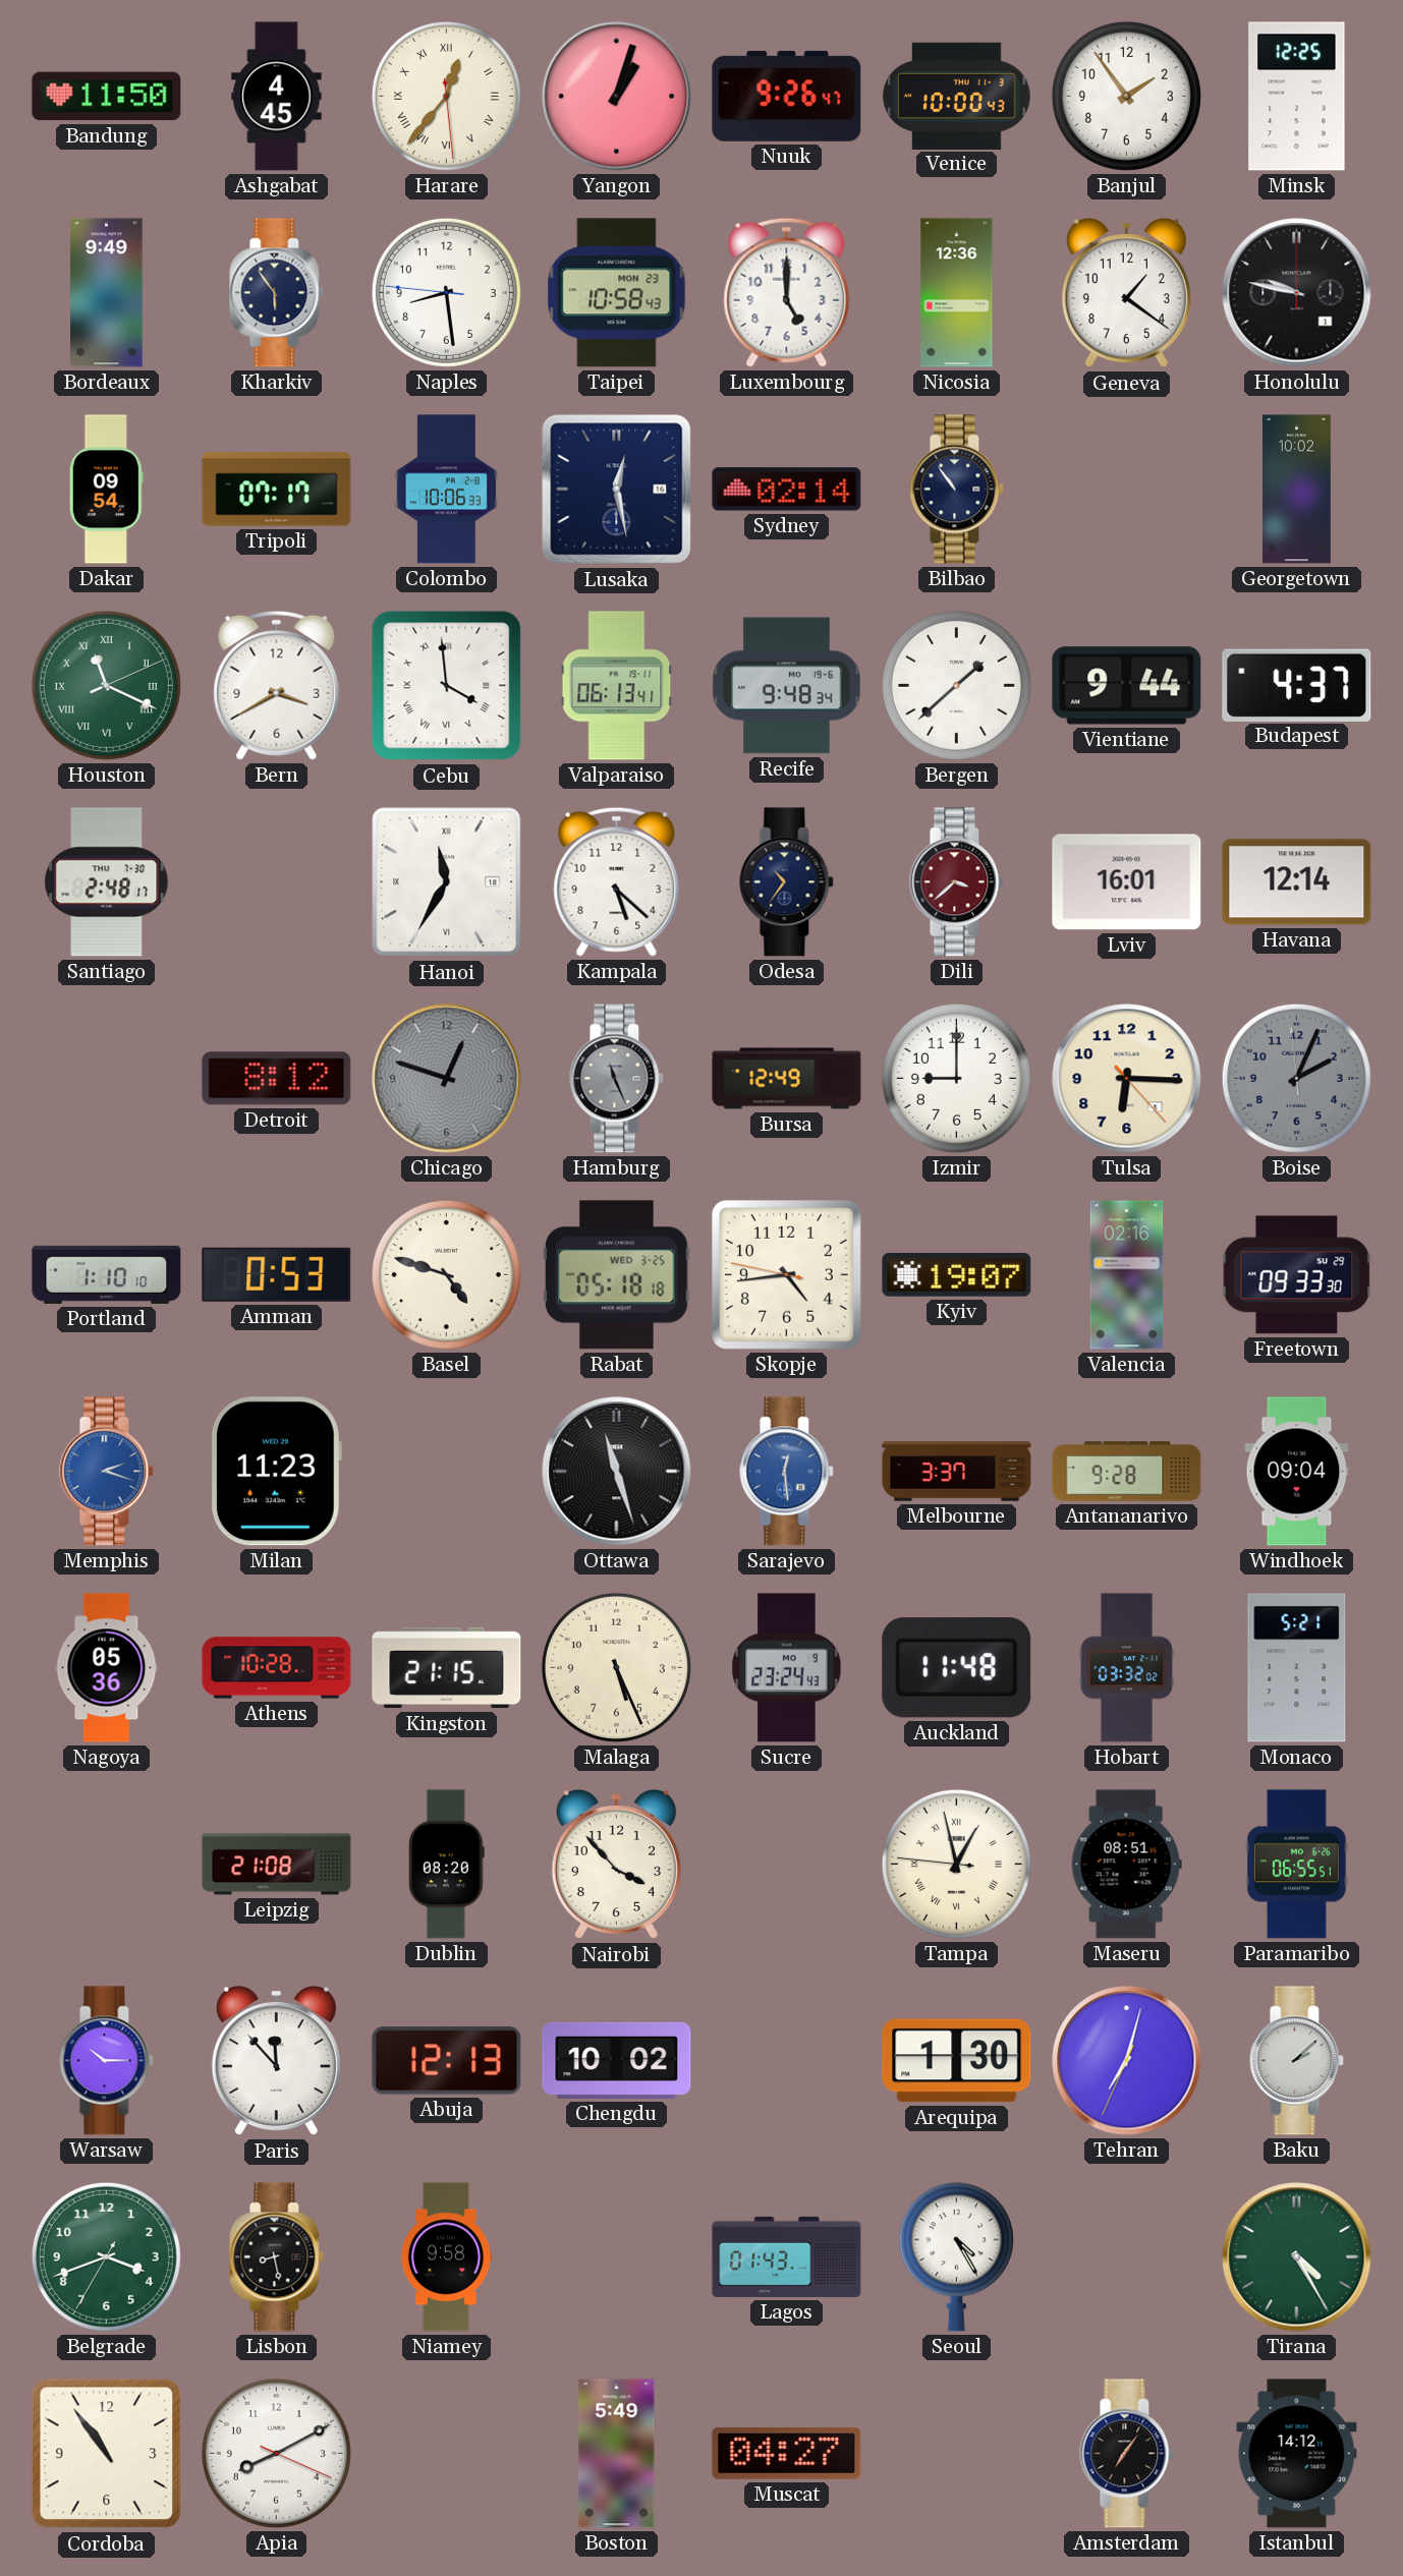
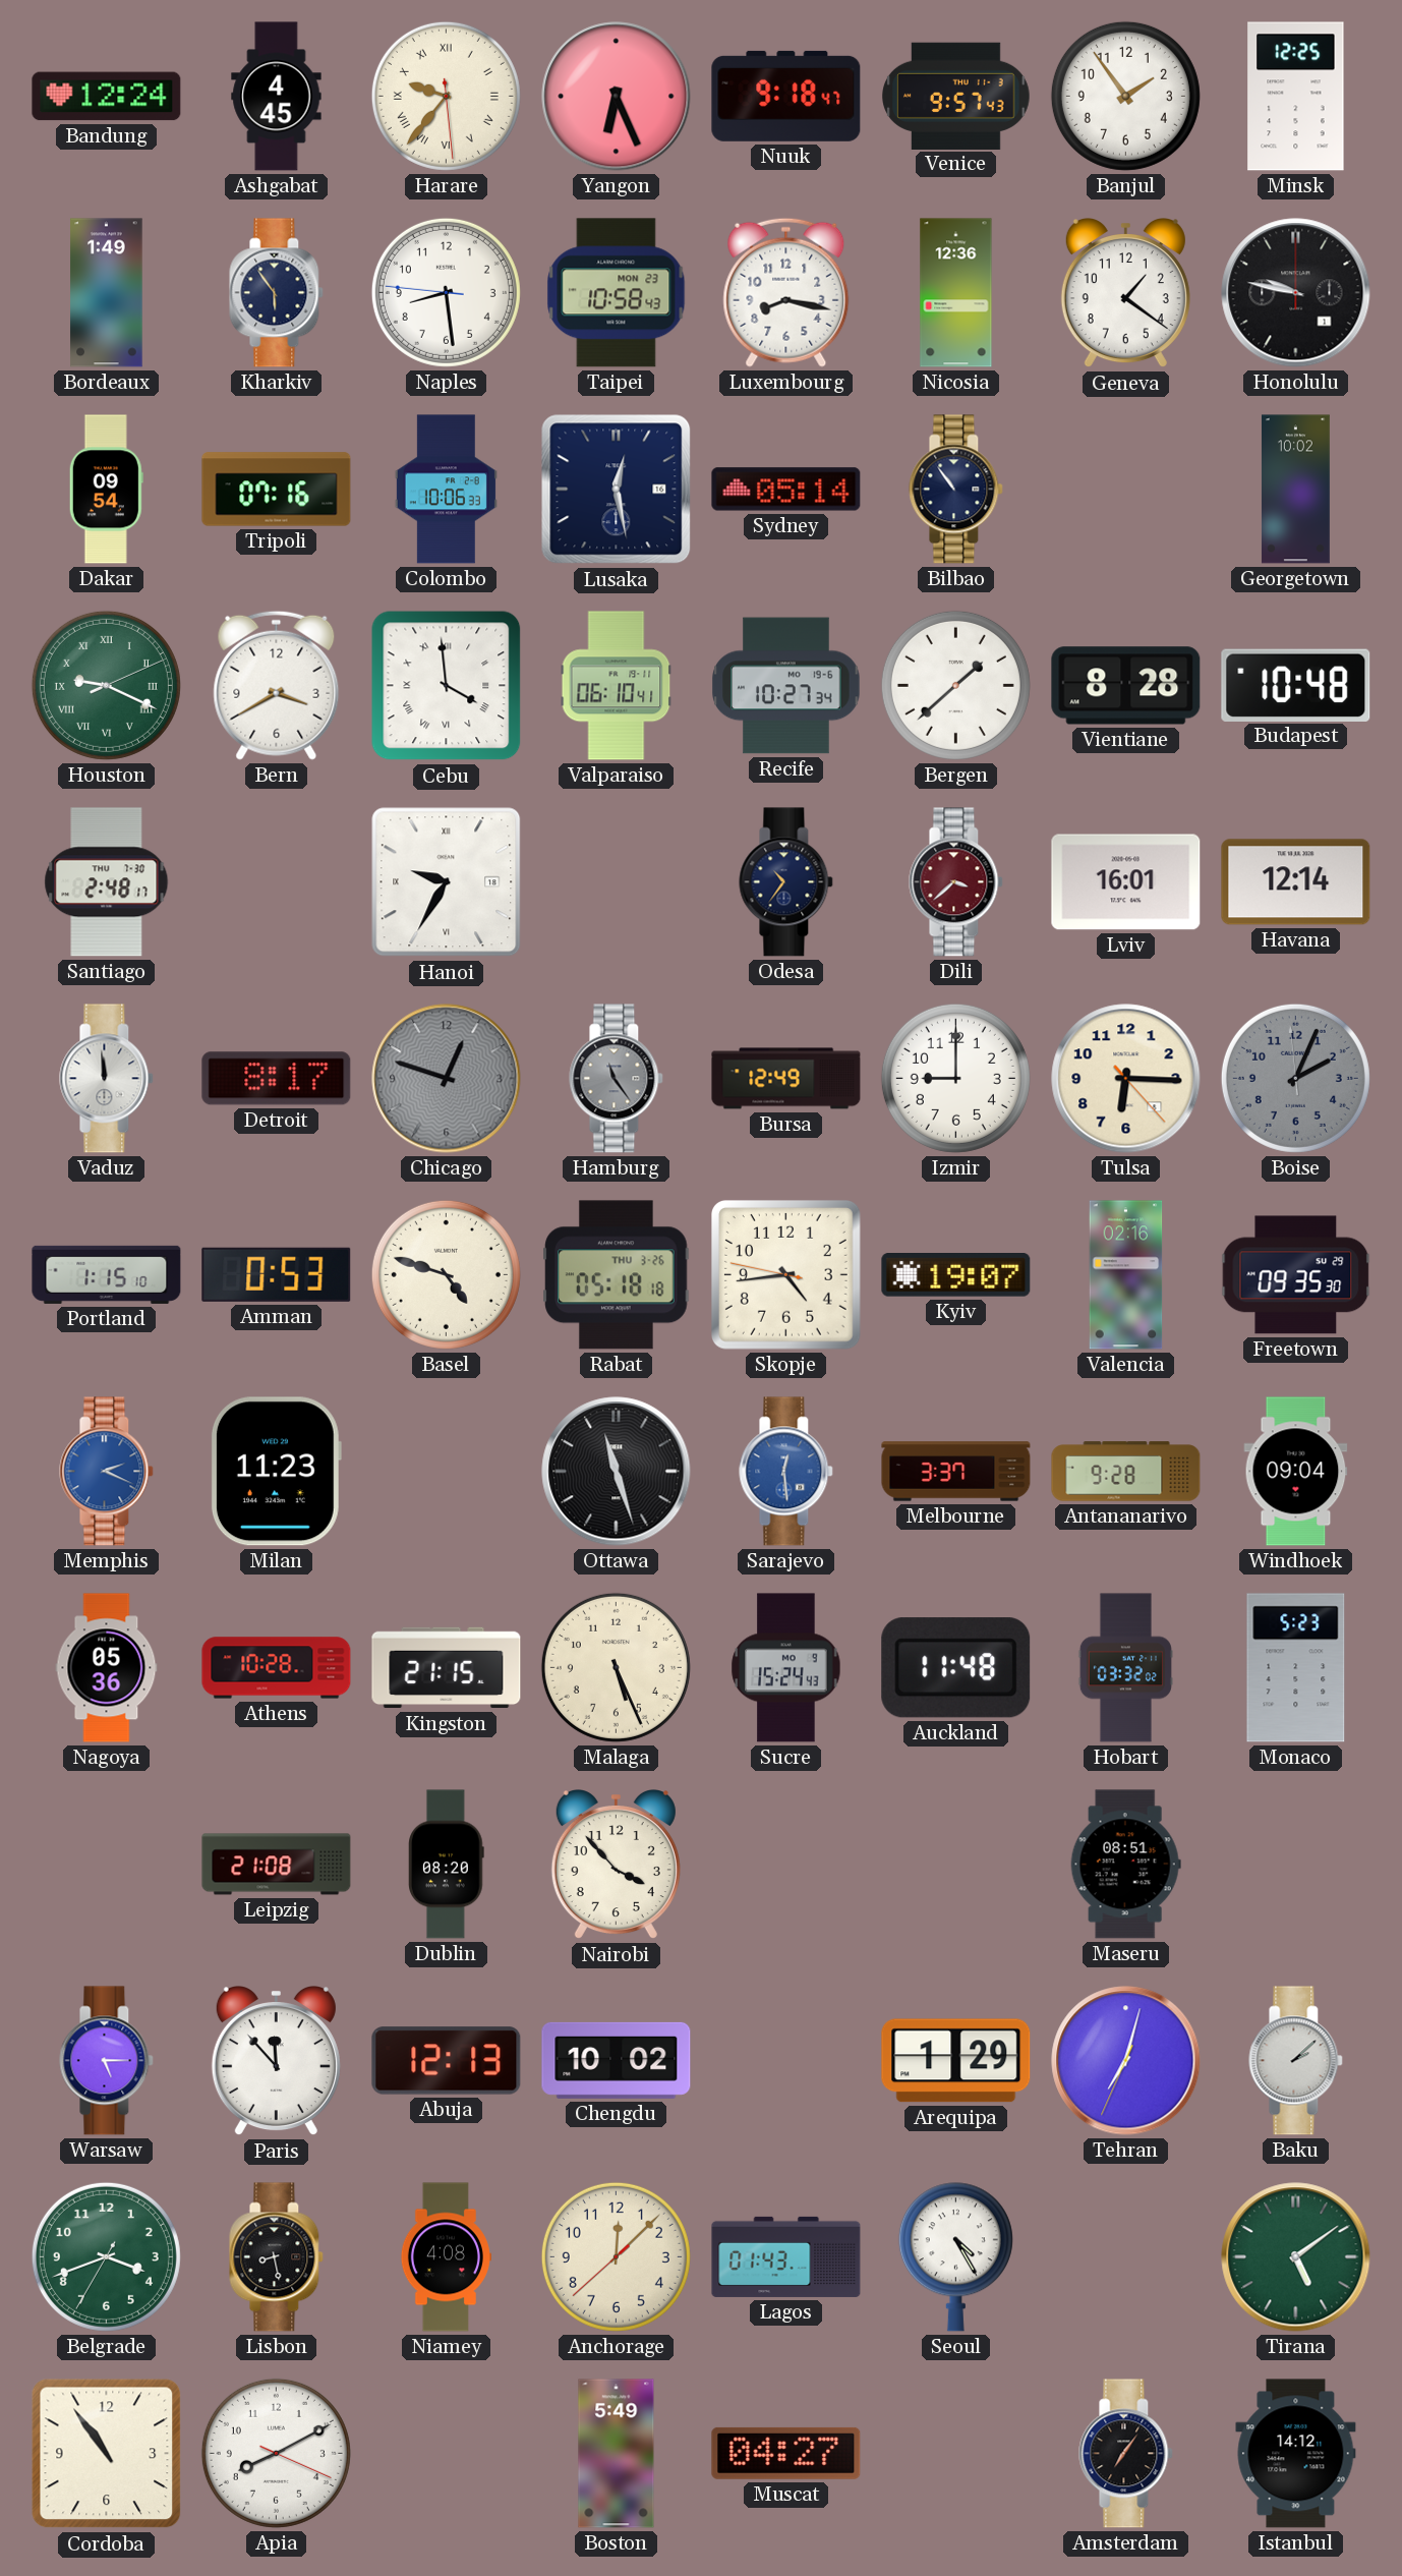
Bandung: 11:50 -> 12:24
Harare: 12:36 -> 9:36
Yangon: 1:03 -> 6:26
Nuuk: 9:26 -> 9:18
Venice: 10:00 -> 9:57
Bordeaux: 9:49 -> 1:49
Luxembourg: 5:00 -> 8:17
Tripoli: 07:17 -> 07:16
Sydney: 02:14 -> 05:14
Houston: 11:19 -> 9:19
Valparaiso: 06:13 -> 06:10
Recife: 9:48 -> 10:27
Vientiane: 9:44 -> 8:28
Budapest: 4:37 -> 10:48
Hanoi: 11:35 -> 9:35
Kampala: 5:22 -> none
Vaduz: none -> 11:59
Detroit: 8:12 -> 8:17
Hamburg: 11:26 -> 11:24
Portland: 1:10 -> 1:15
Rabat date: WED 3-25 -> THU 3-26
Freetown: 09:33 -> 09:35
Memphis: 2:18 -> 2:19
Sucre: 23:24 -> 15:24
Monaco: 5:21 -> 5:23
Tampa: 12:57 -> none
Paramaribo: 06:55 -> none
Warsaw: 10:15 -> 5:15
Arequipa: 1:30 -> 1:29
Niamey: 9:58 -> 4:08
Anchorage: none -> 12:07
Tirana: 4:25 -> 5:09
